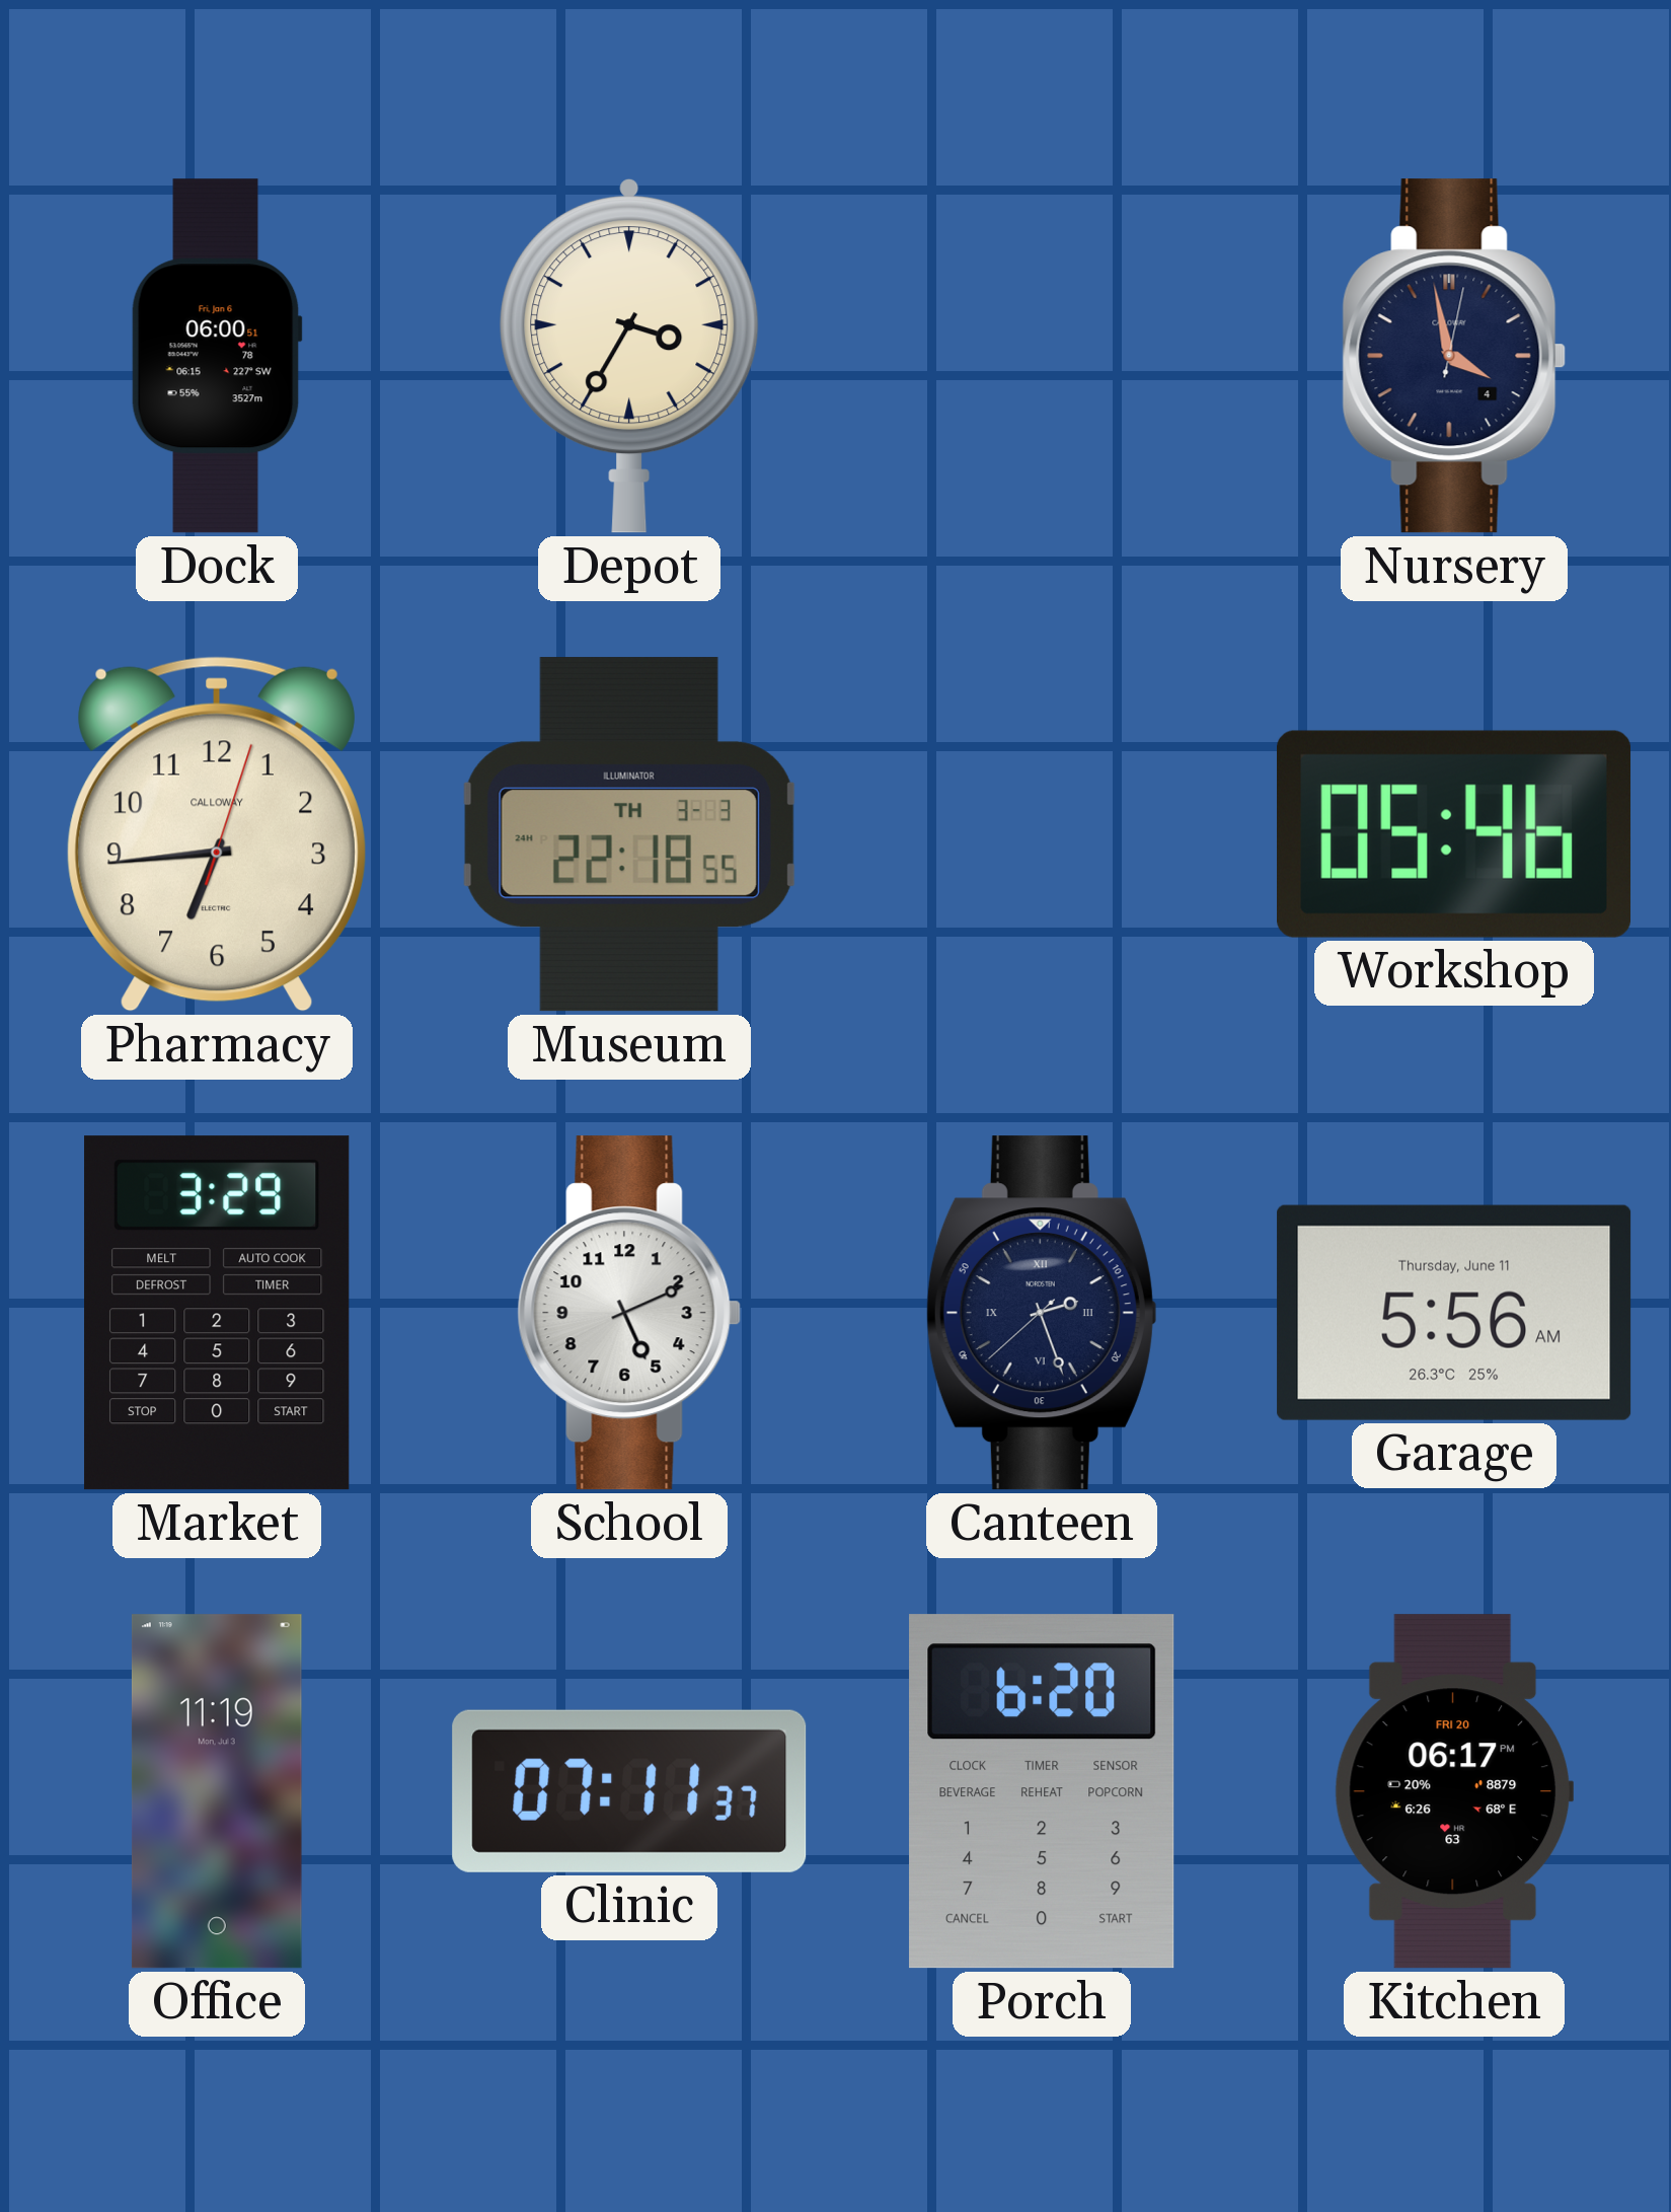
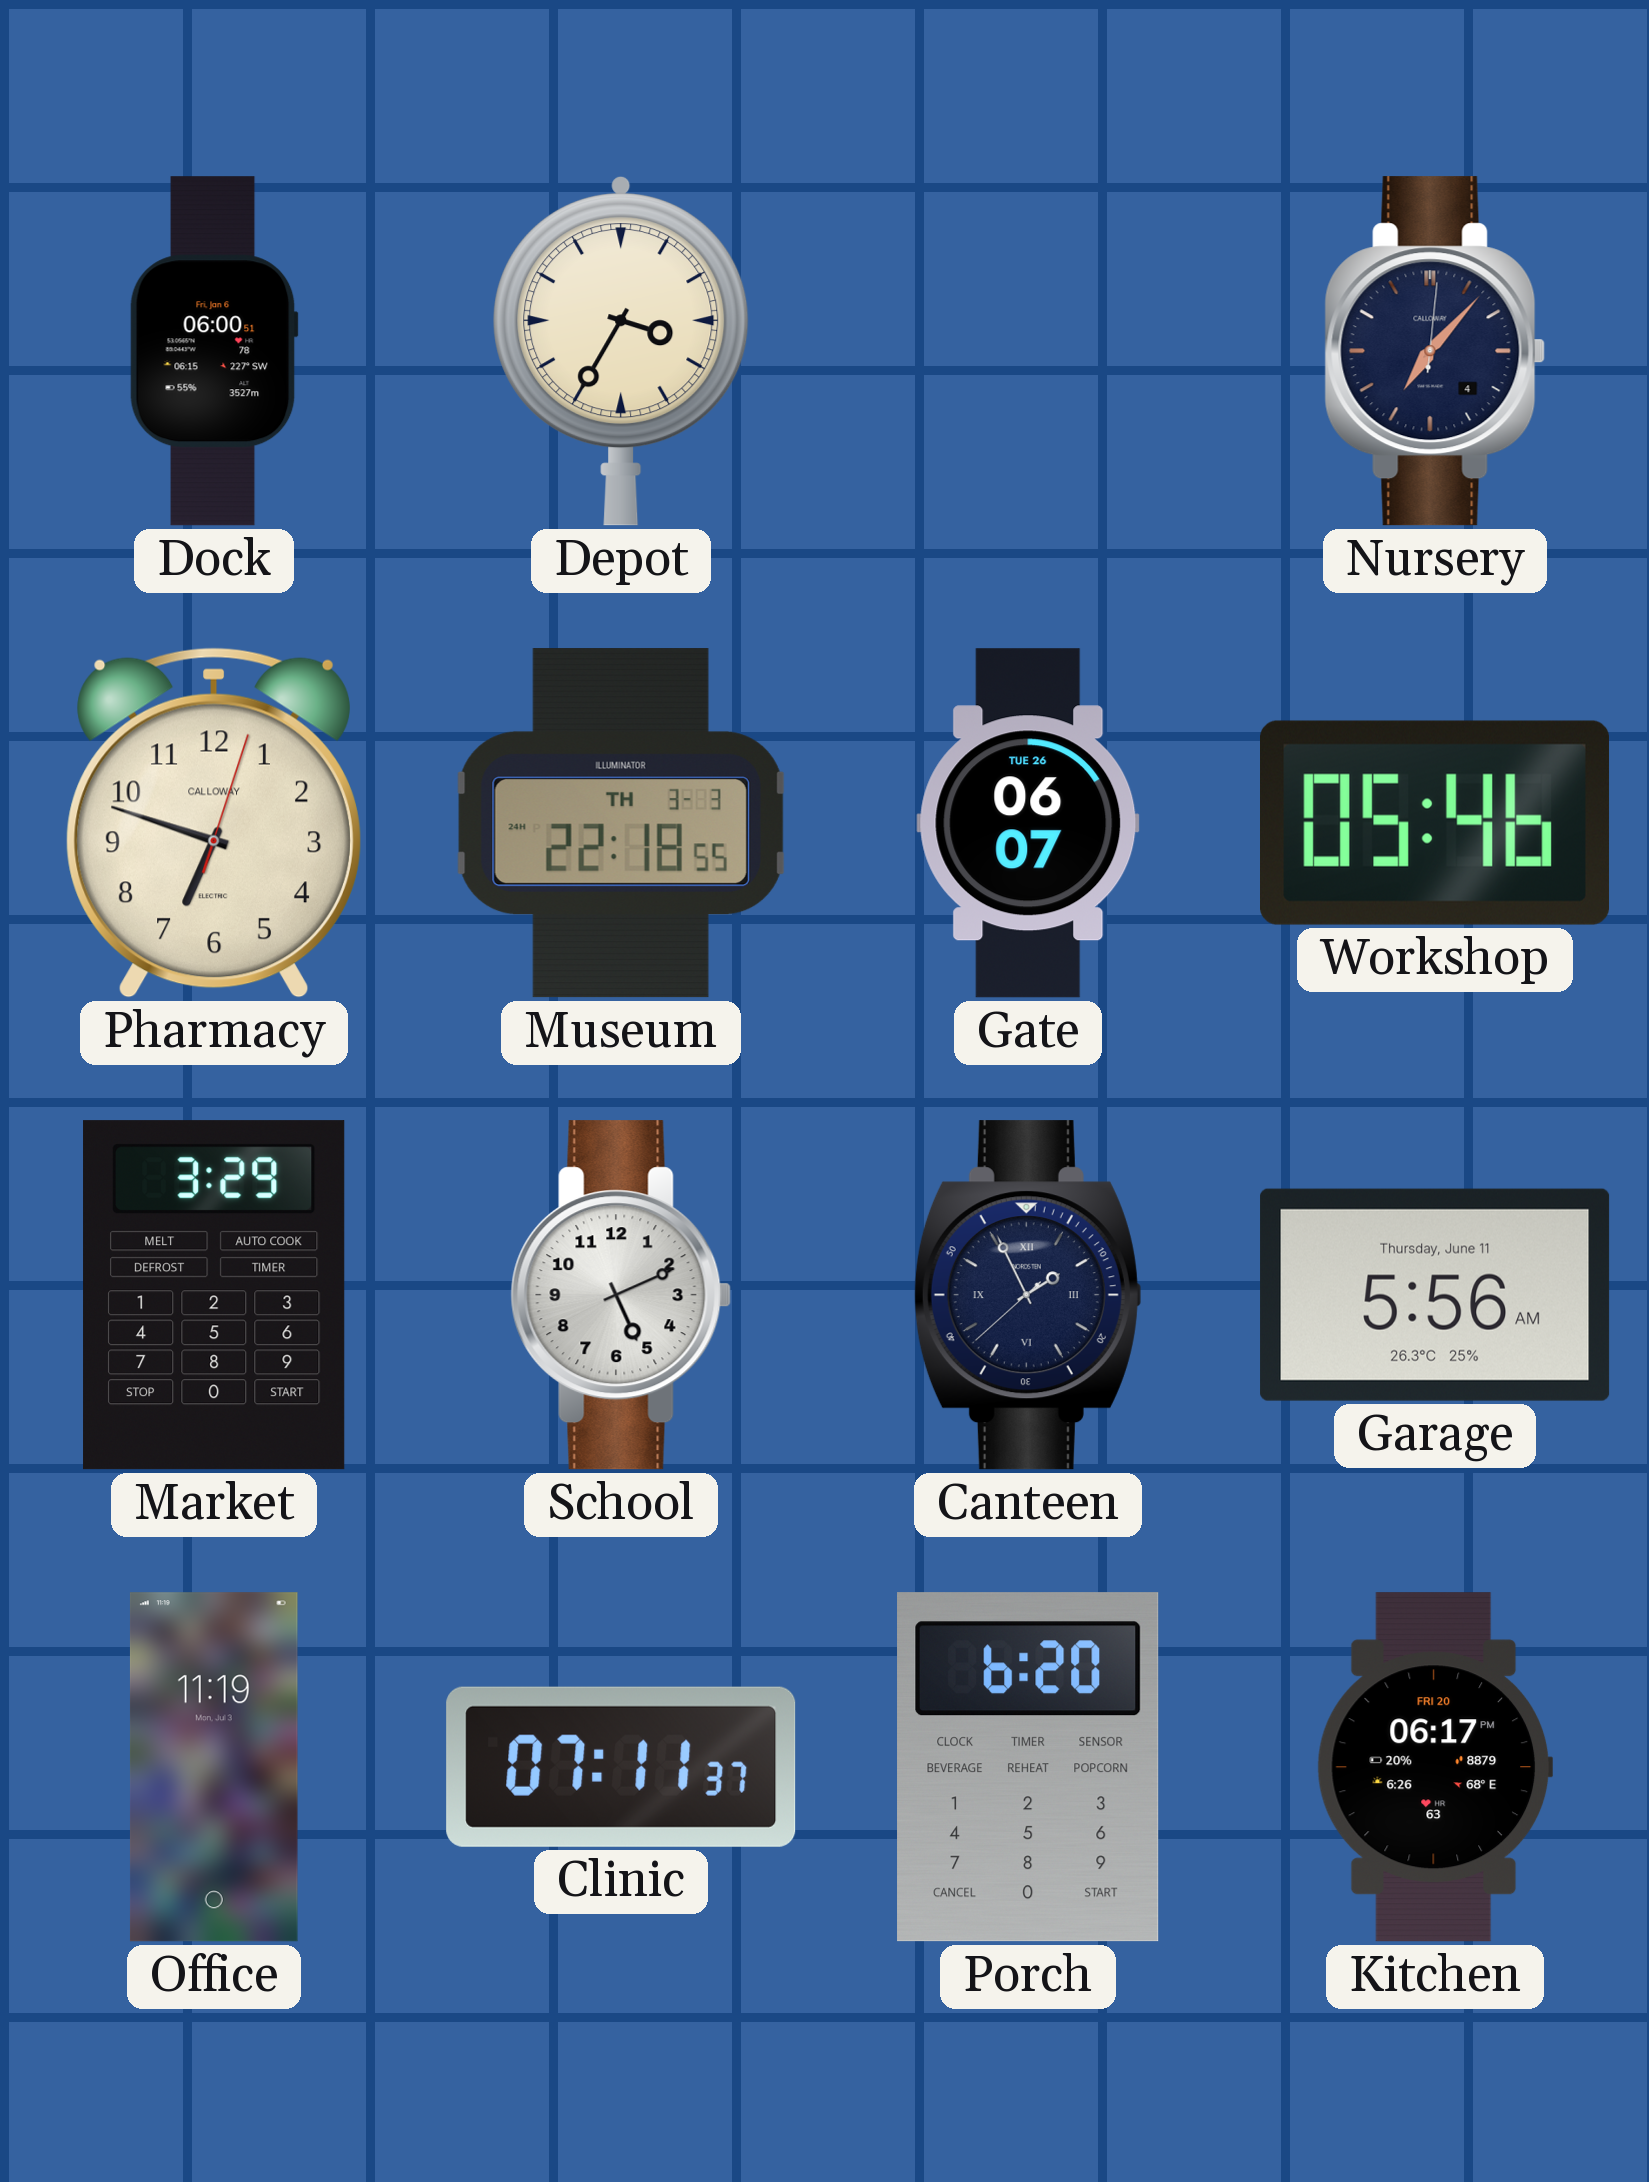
Nursery: 3:58 -> 7:07
Pharmacy: 6:44 -> 6:48
Gate: none -> 06:07
Canteen: 2:26 -> 1:55
